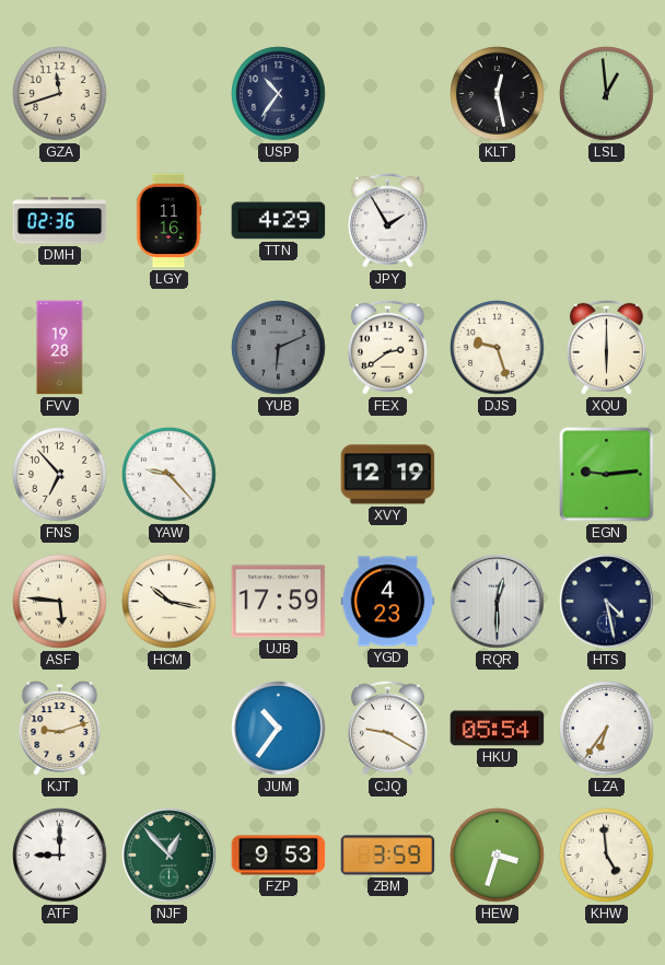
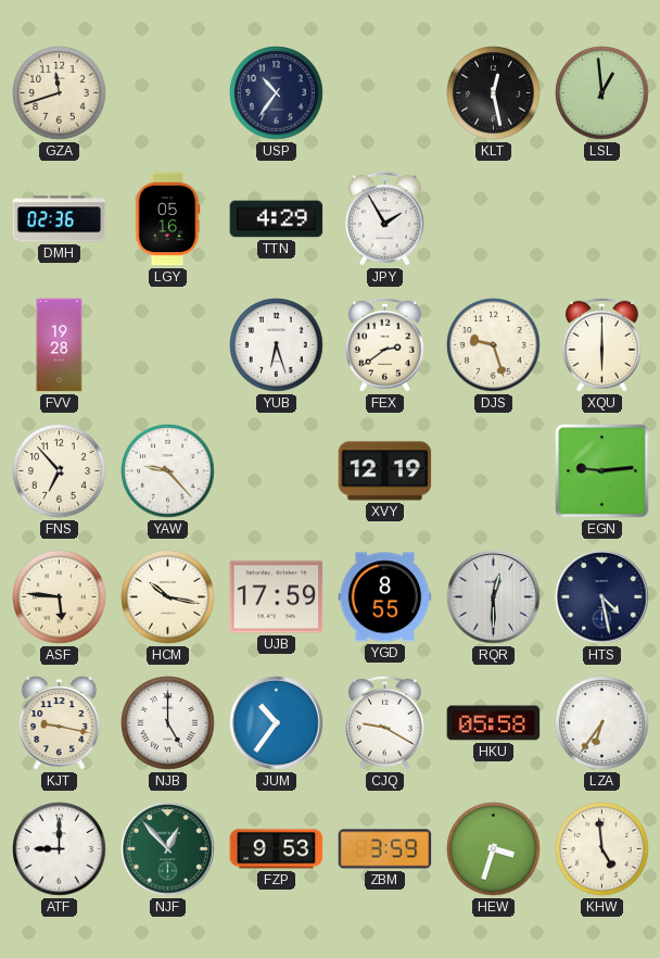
LGY: 11:16 -> 05:16
YUB: 6:11 -> 6:27
YUB dial: grey -> white
YGD: 4:23 -> 8:55
KJT: 9:12 -> 9:17
NJB: none -> 5:00
HKU: 05:54 -> 05:58
